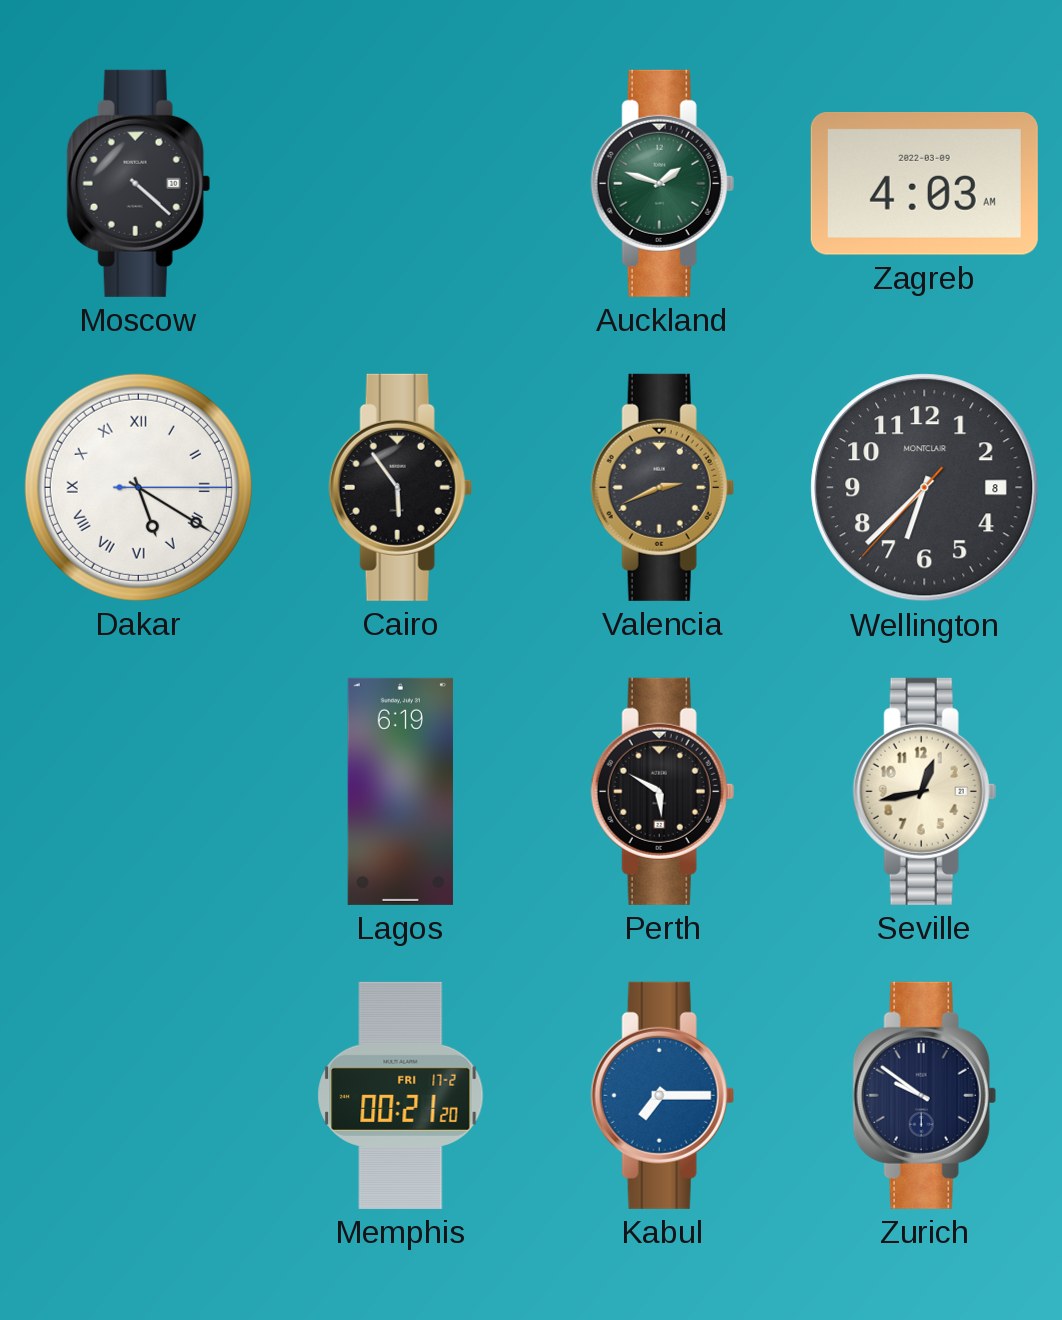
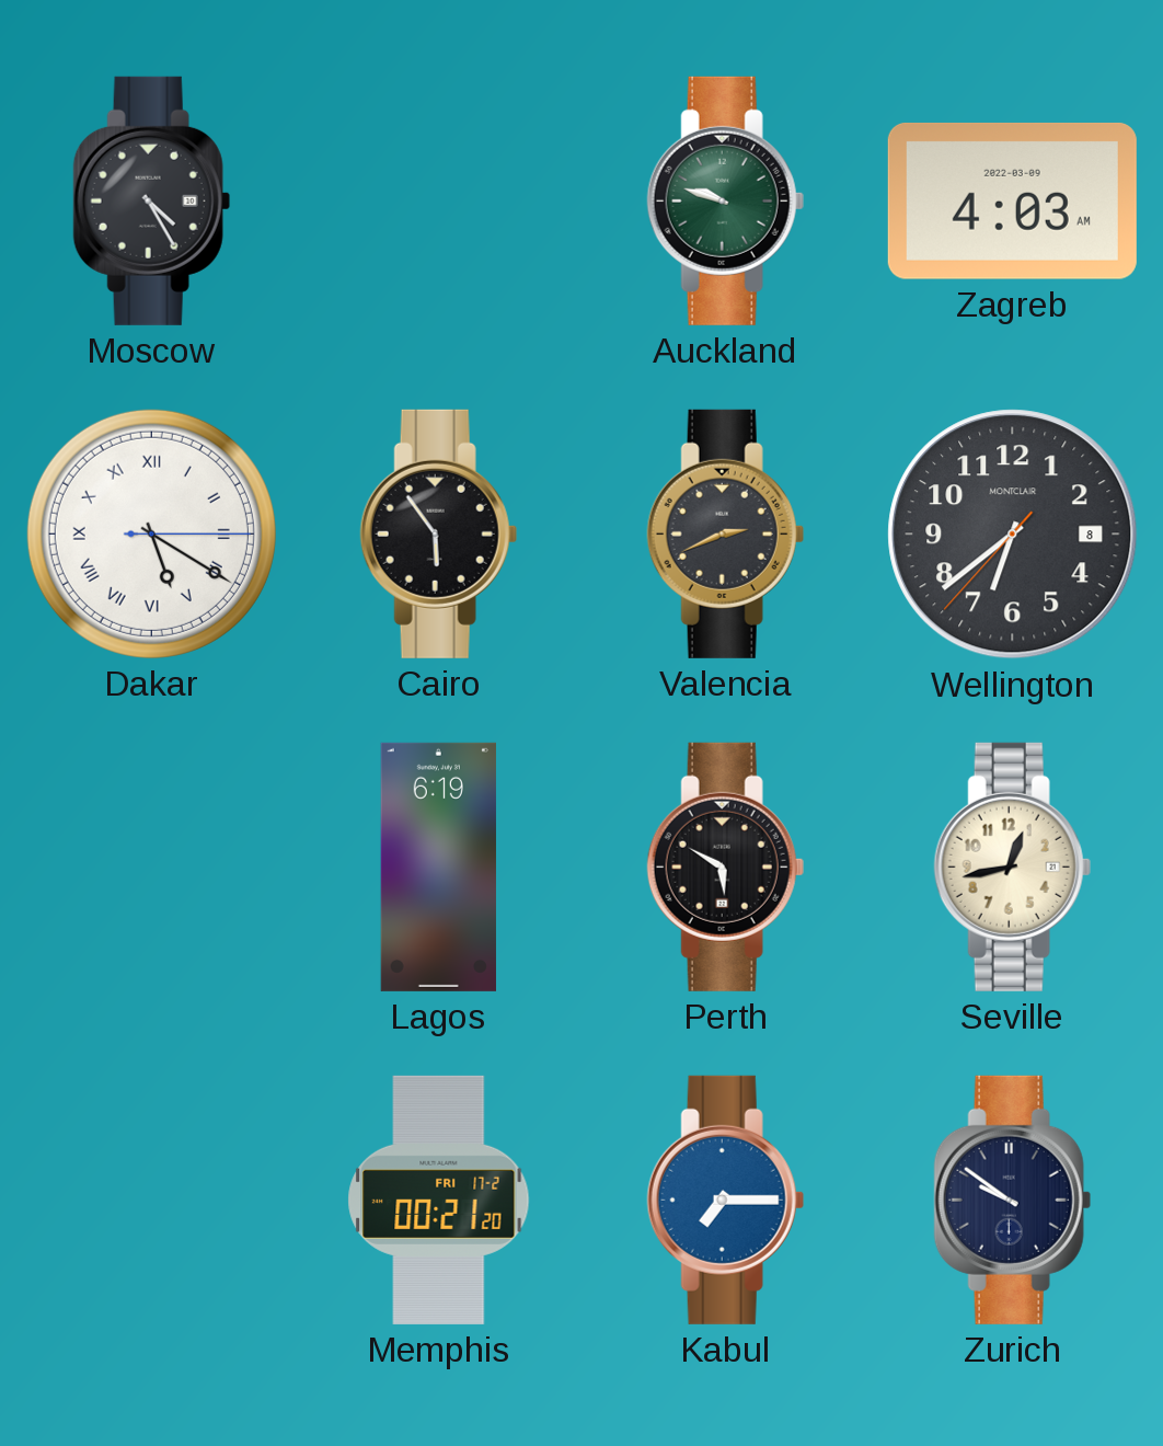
Moscow: 4:22 -> 4:25
Auckland: 1:48 -> 9:48
Wellington: 6:37 -> 6:38
